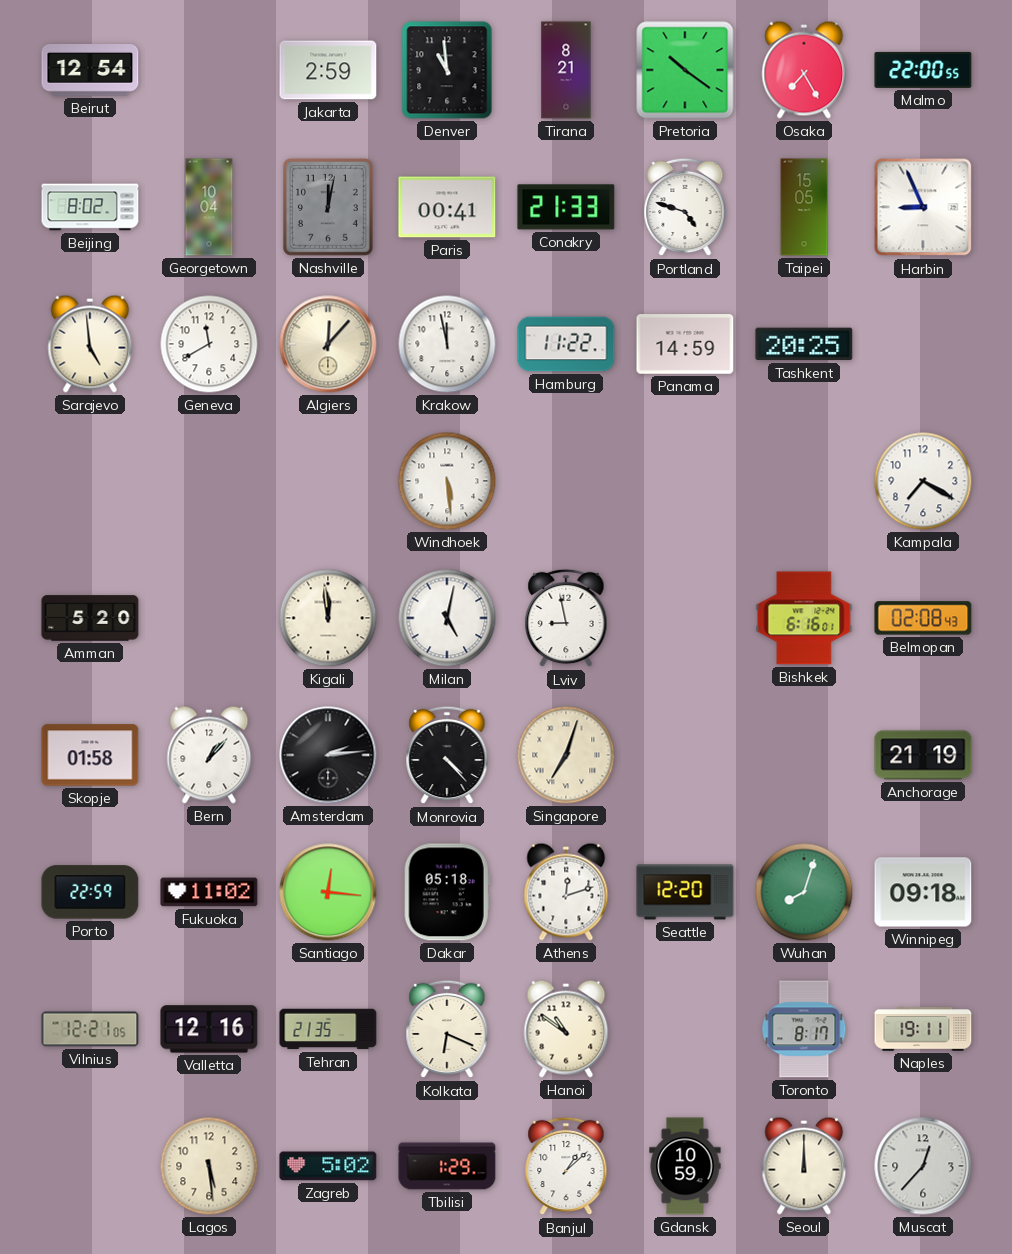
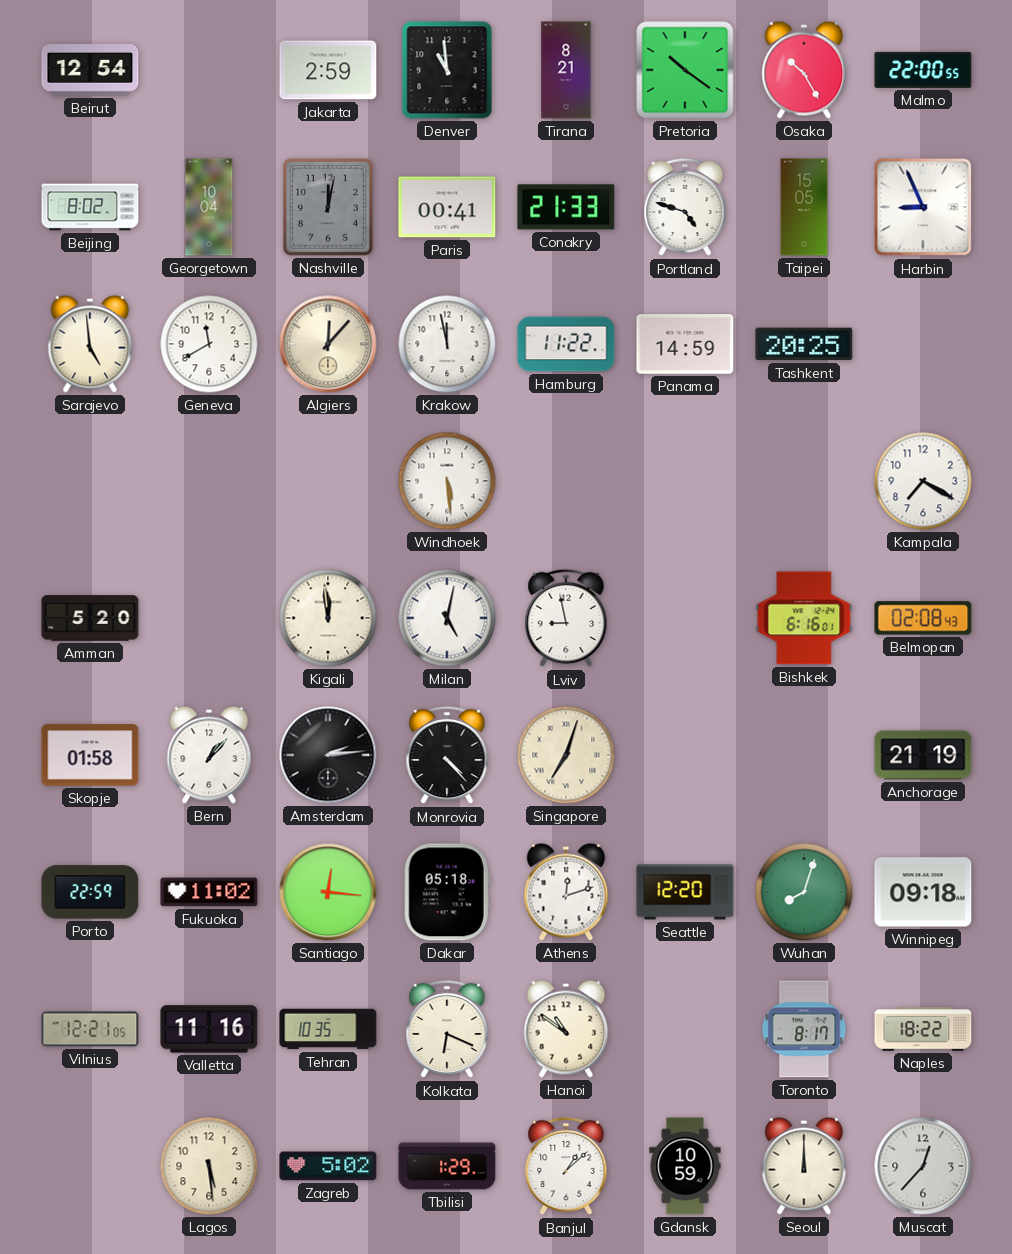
Osaka: 7:25 -> 10:25
Valletta: 12:16 -> 11:16
Tehran: 21:35 -> 10:35
Naples: 19:11 -> 18:22
